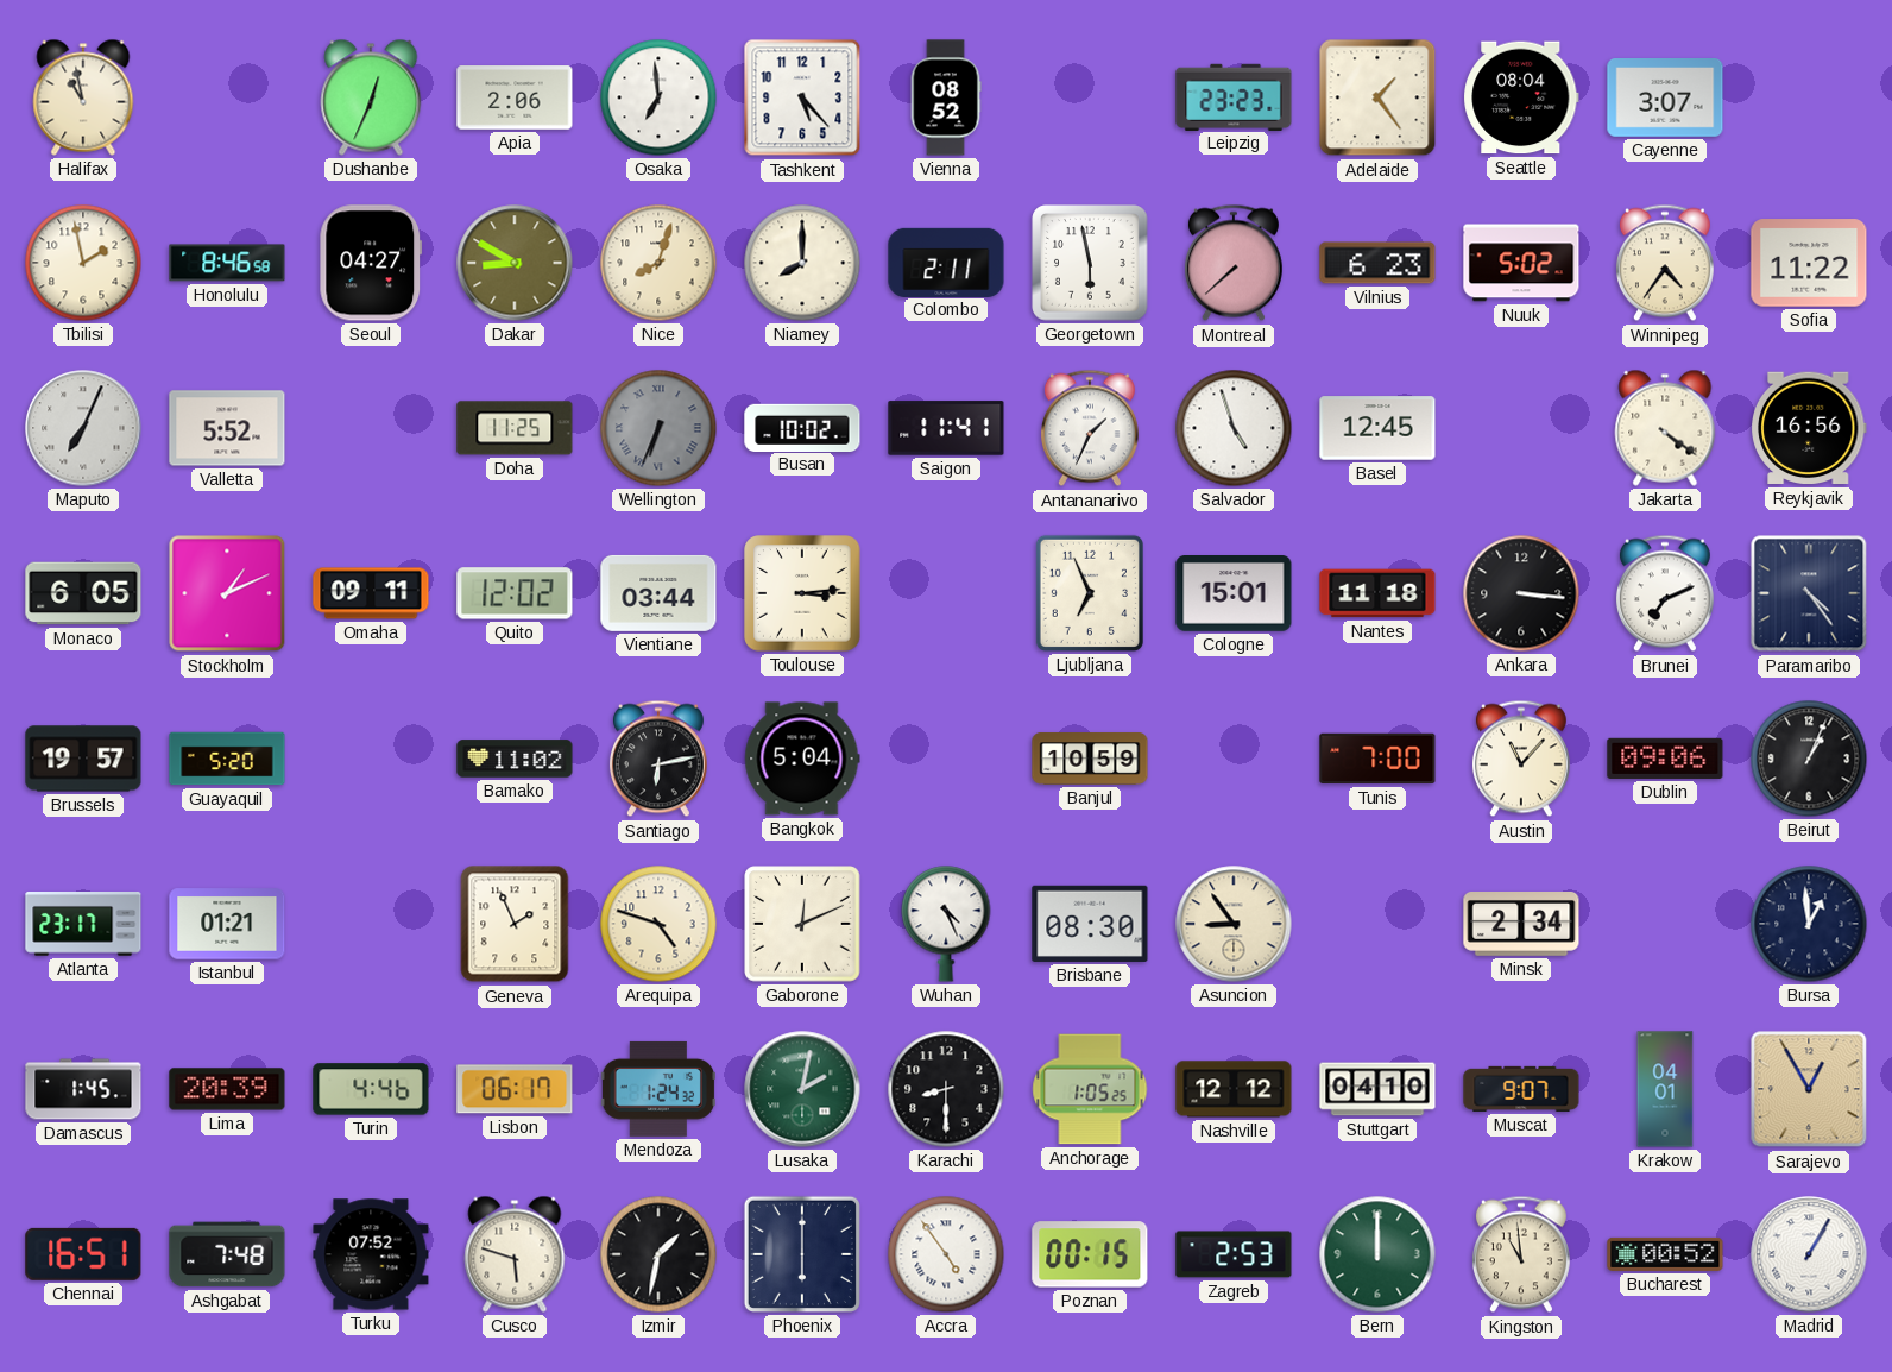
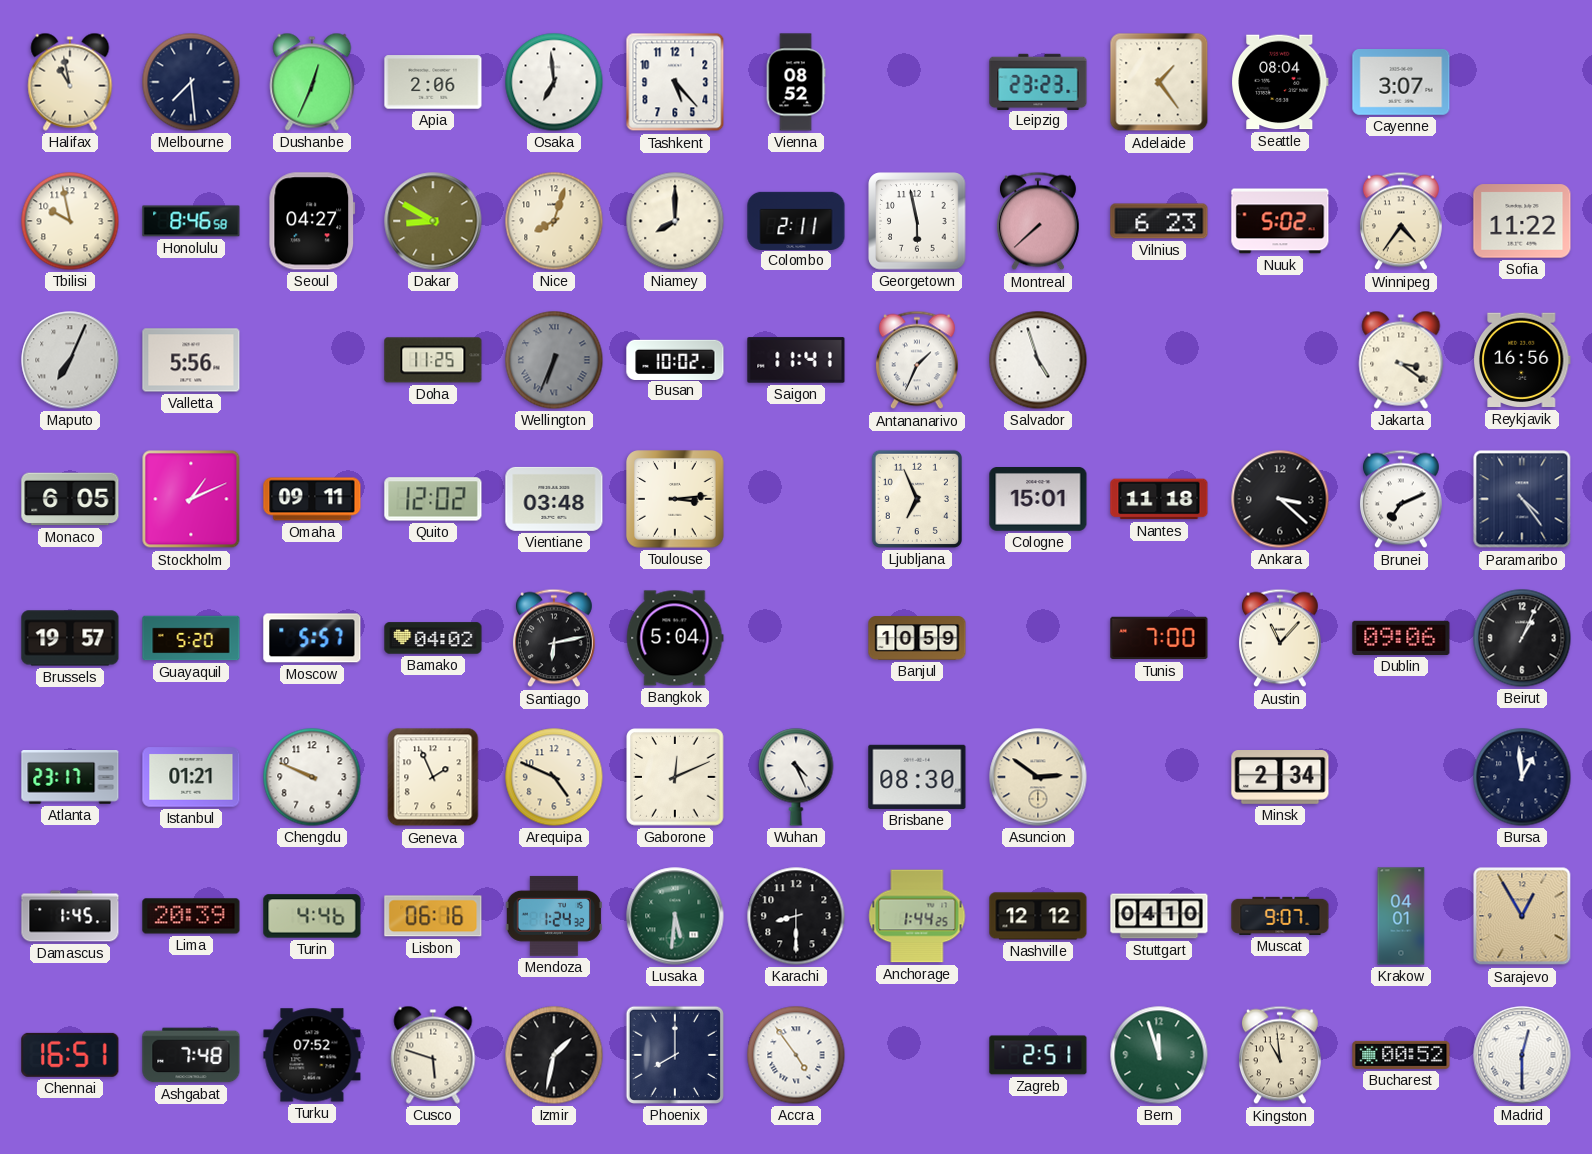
Melbourne: none -> 7:29
Tbilisi: 1:58 -> 9:58
Valletta: 5:52 -> 5:56
Basel: 12:45 -> none
Jakarta: 4:21 -> 3:21
Vientiane: 03:44 -> 03:48
Ankara: 3:16 -> 3:22
Moscow: none -> 5:57
Bamako: 11:02 -> 04:02
Chengdu: none -> 9:49
Arequipa: 4:48 -> 4:49
Asuncion: 8:54 -> 2:51
Lisbon: 06:17 -> 06:16
Lusaka: 2:02 -> 5:31
Anchorage: 1:05 -> 1:44
Phoenix: 6:00 -> 8:00
Poznan: 00:15 -> none
Zagreb: 2:53 -> 2:51
Bern: 12:00 -> 11:57
Madrid: 1:05 -> 12:30
